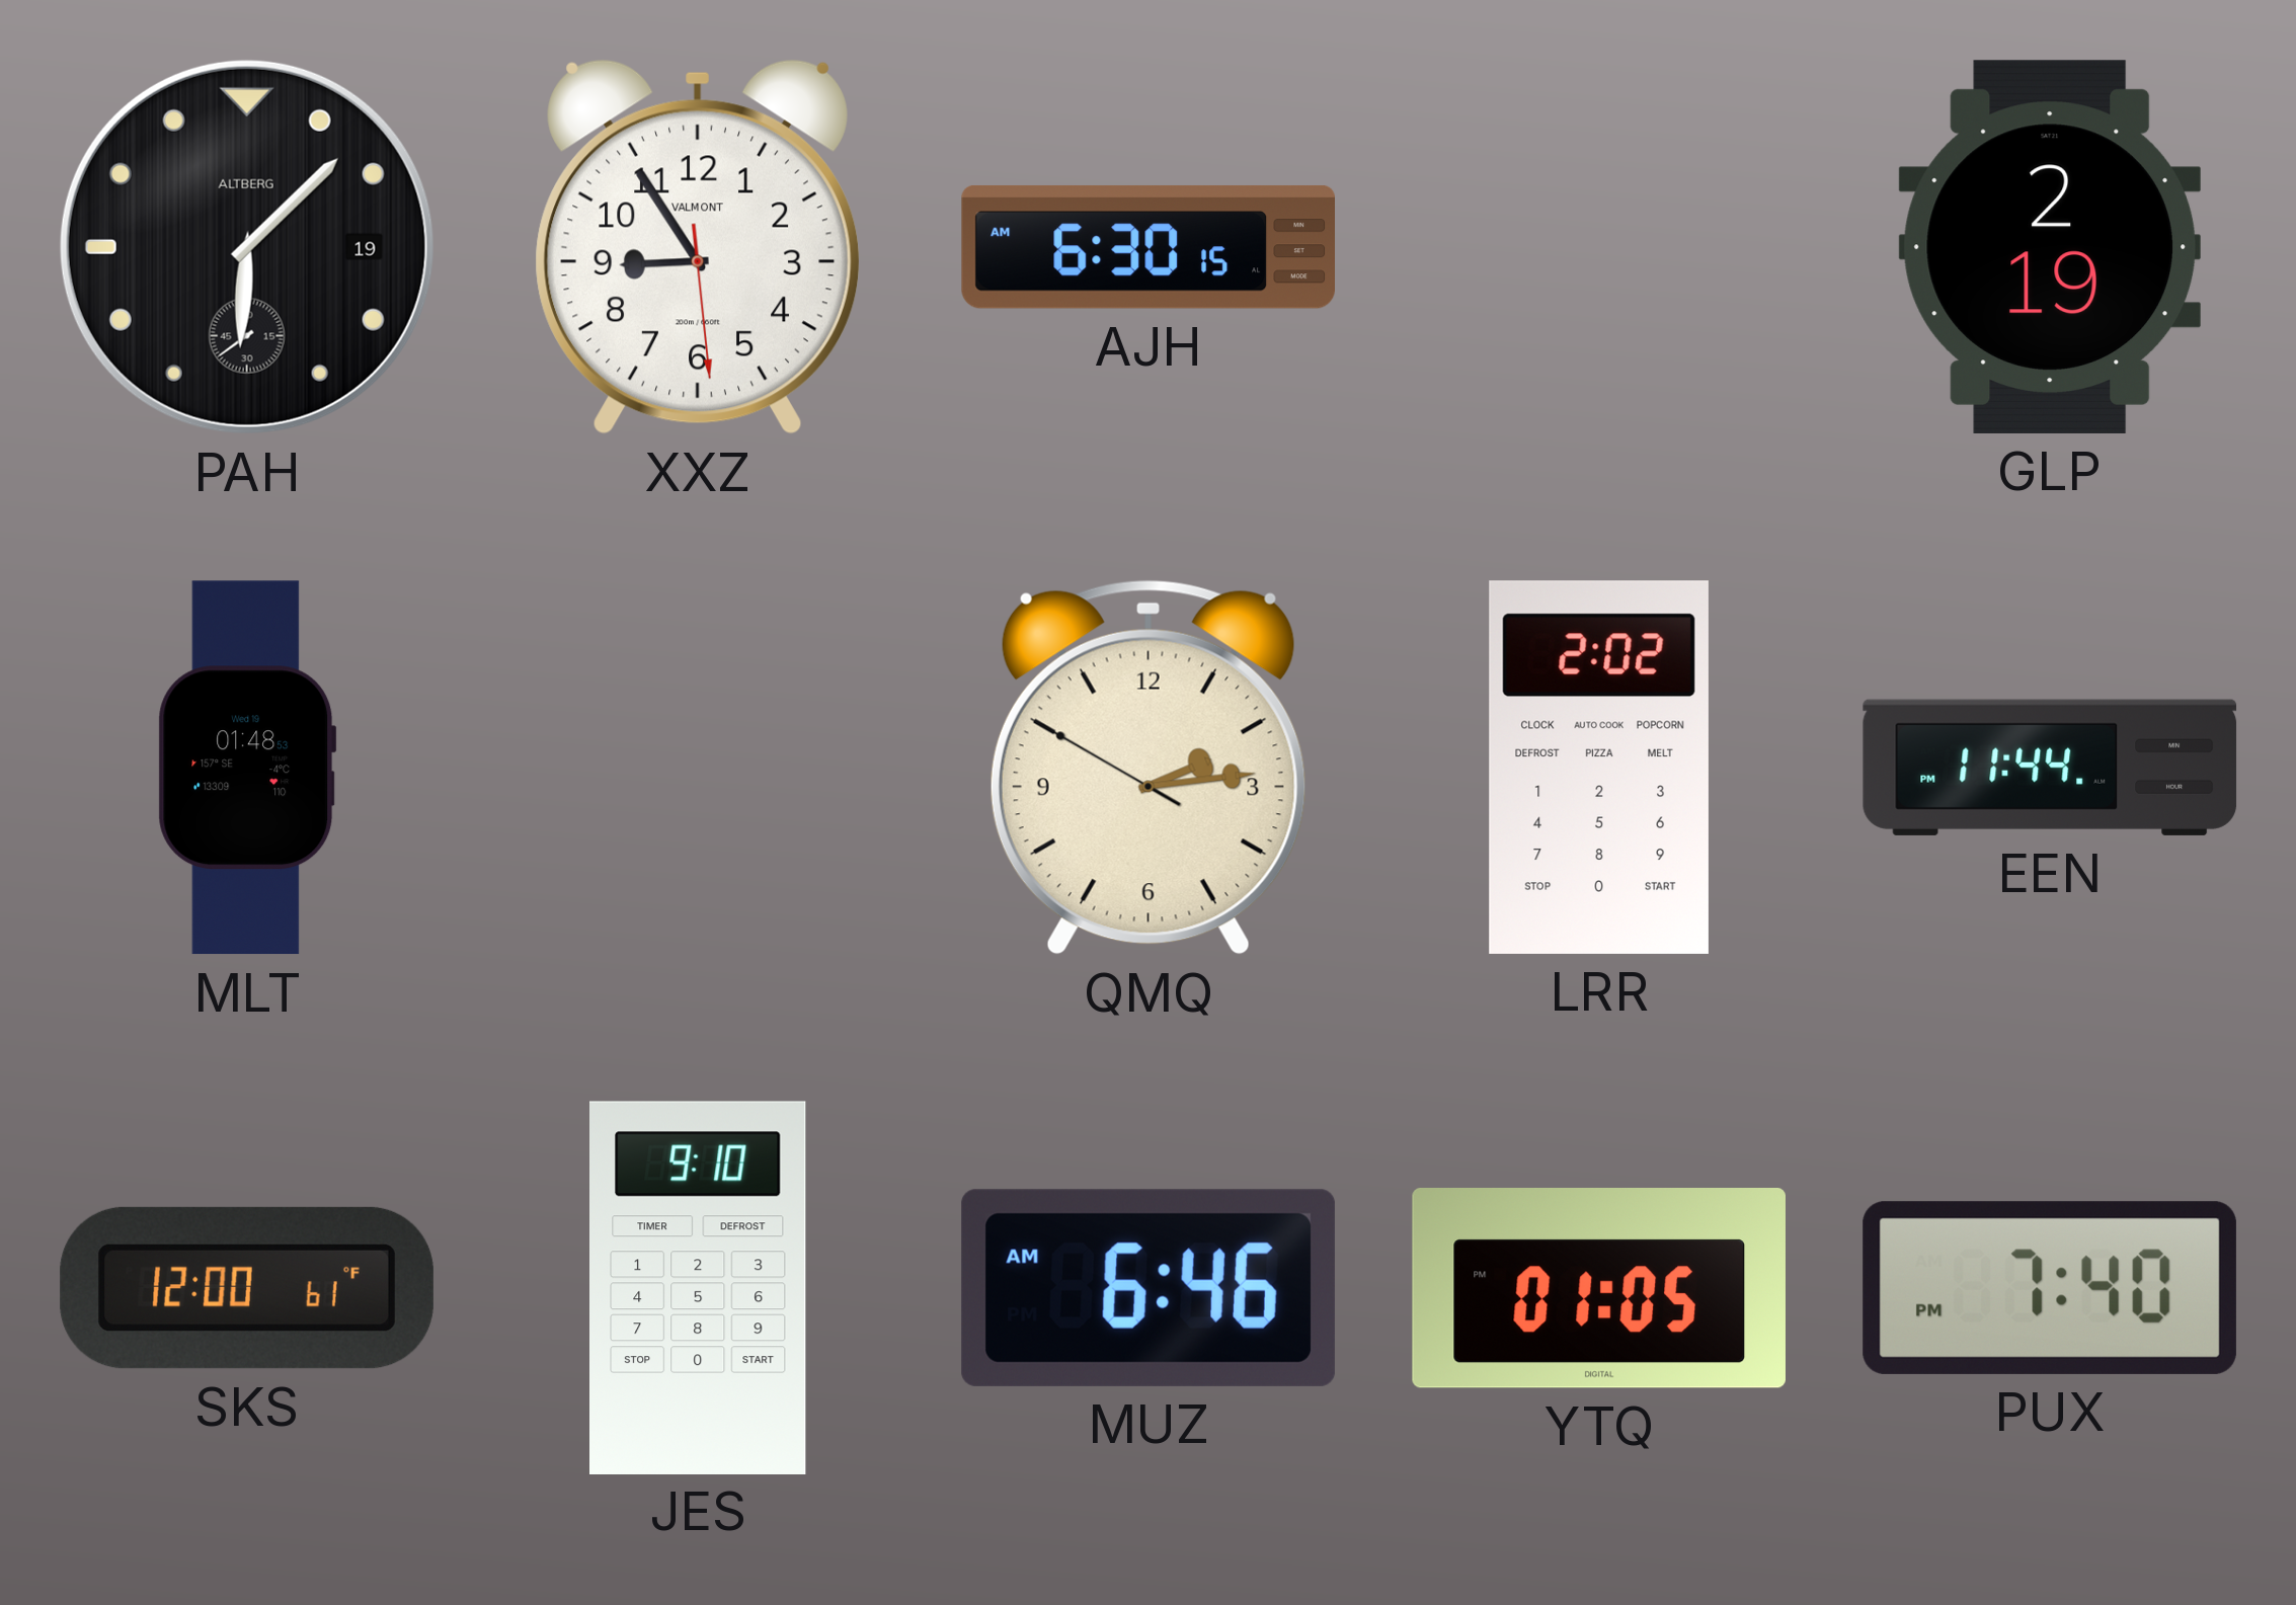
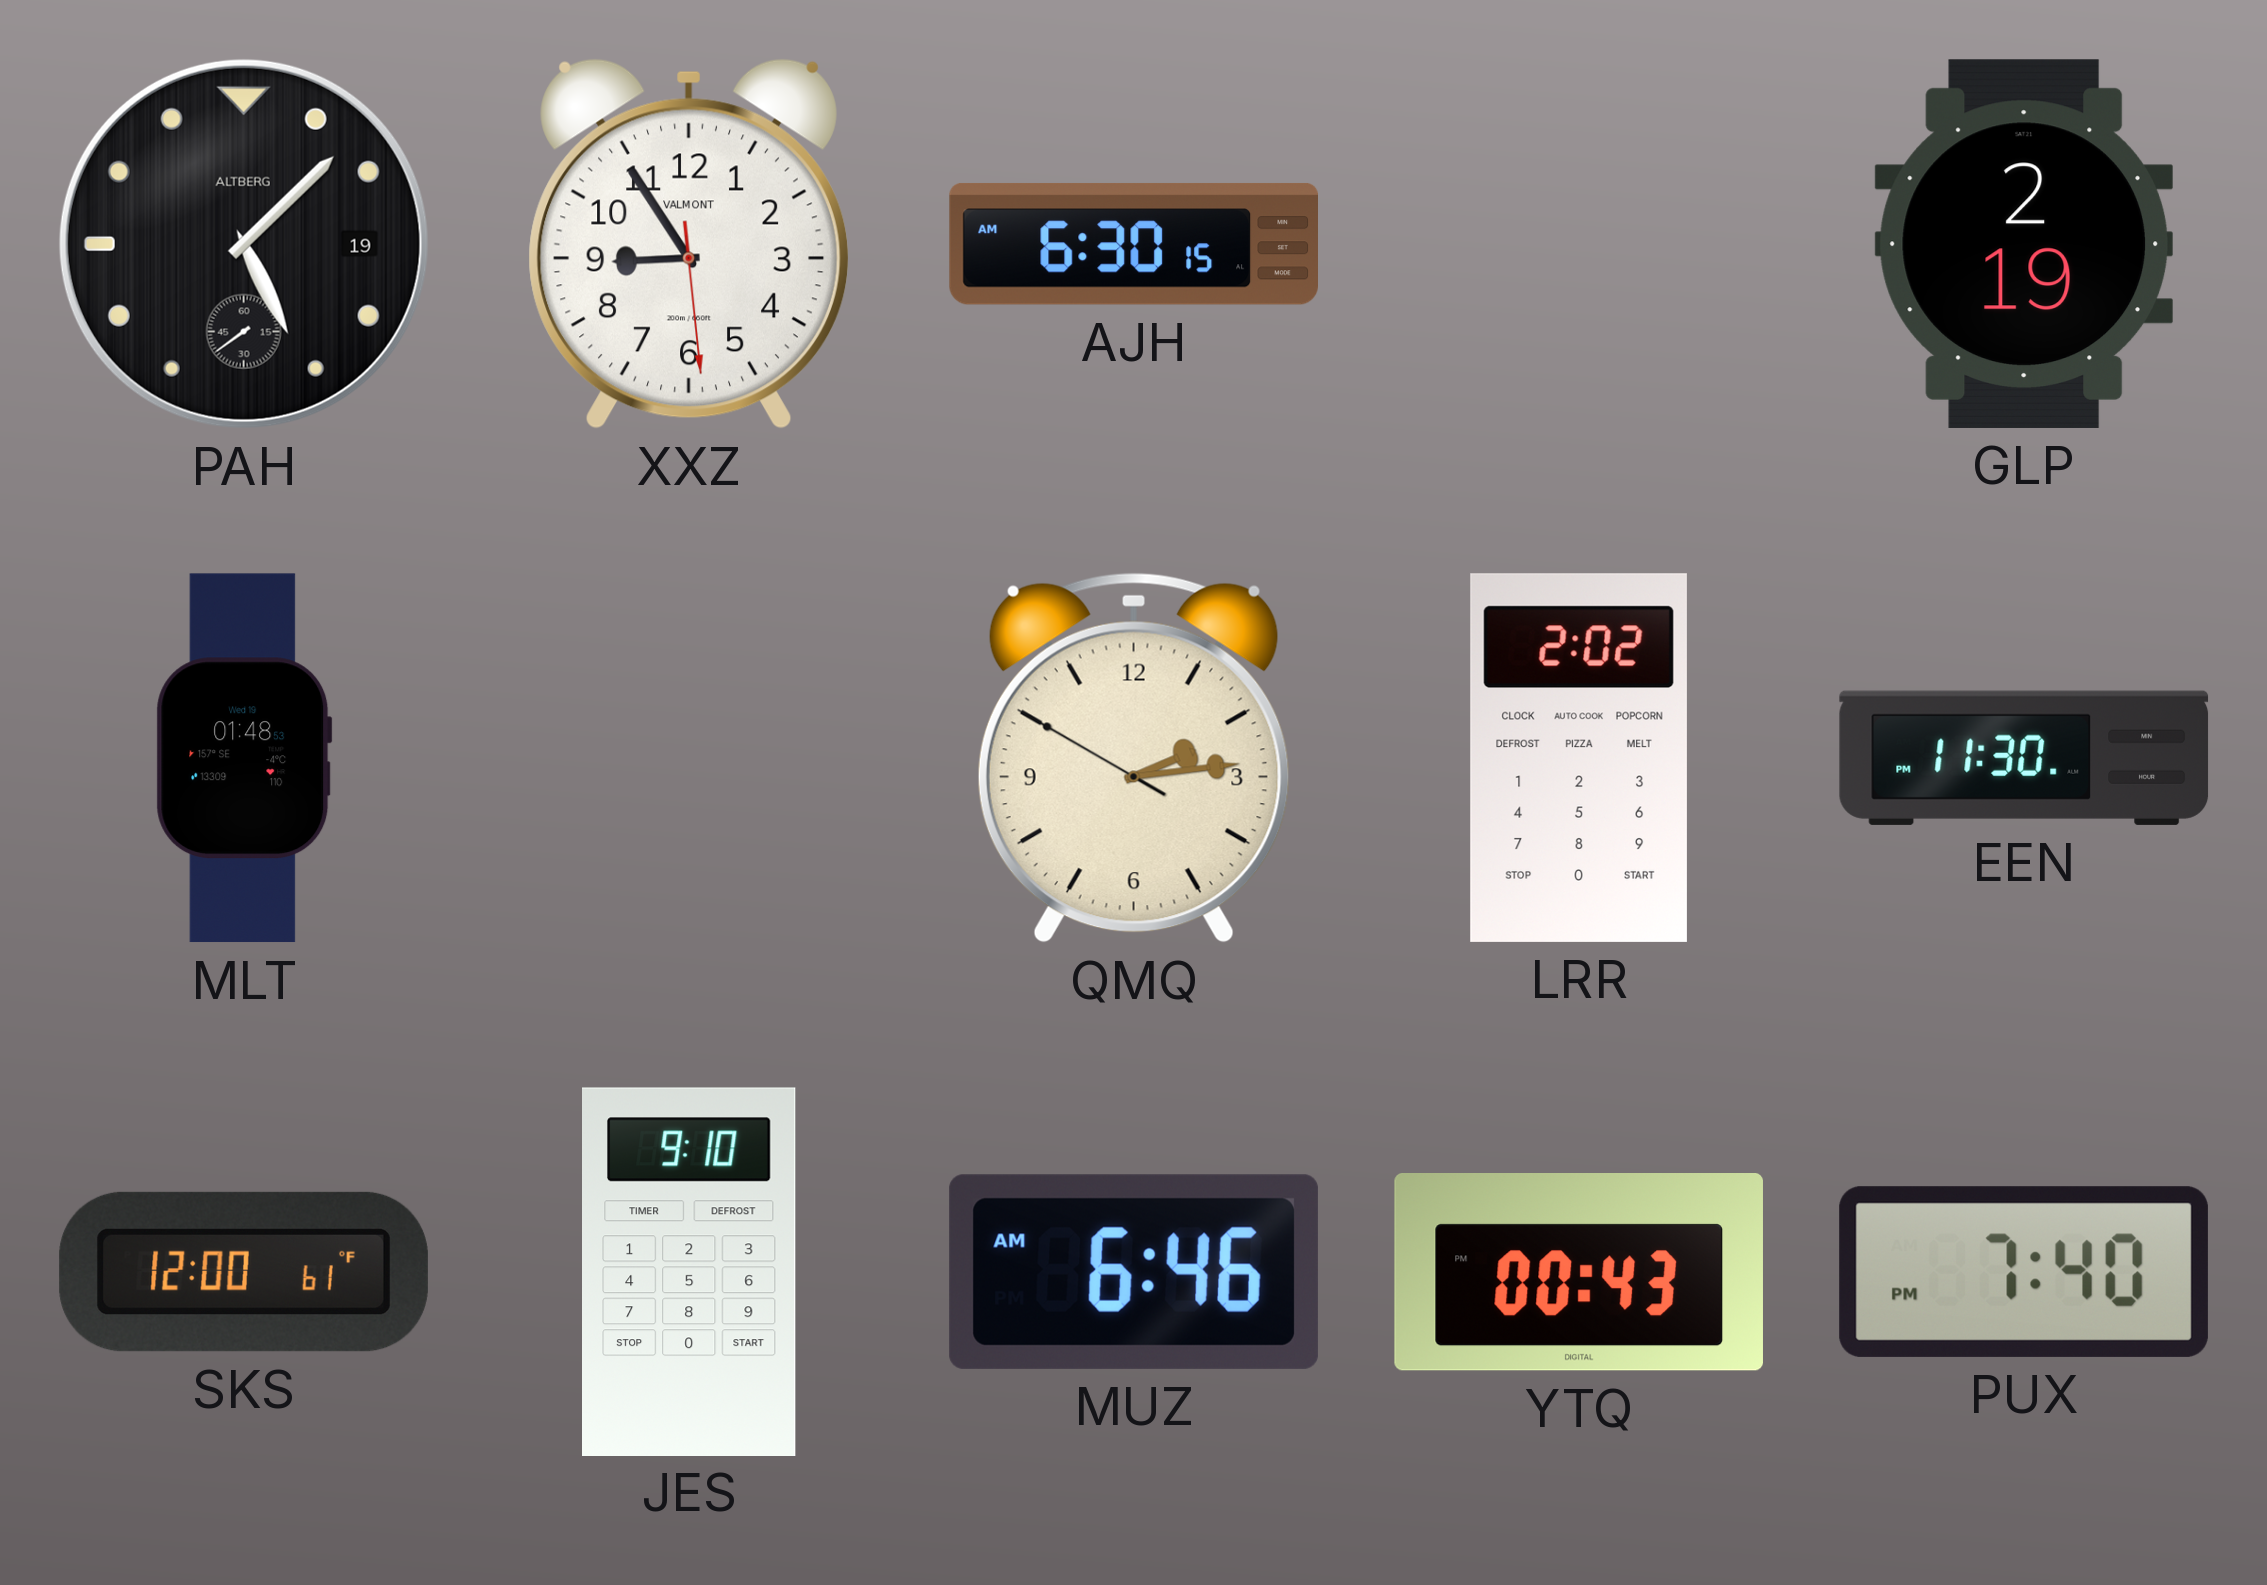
PAH: 6:07 -> 5:07
EEN: 11:44 -> 11:30
YTQ: 01:05 -> 00:43
